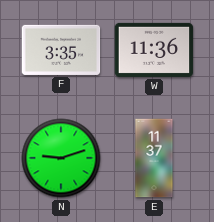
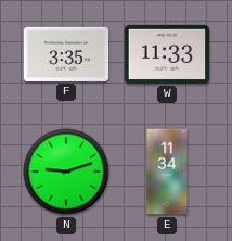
W: 11:36 -> 11:33
E: 11:37 -> 11:34
